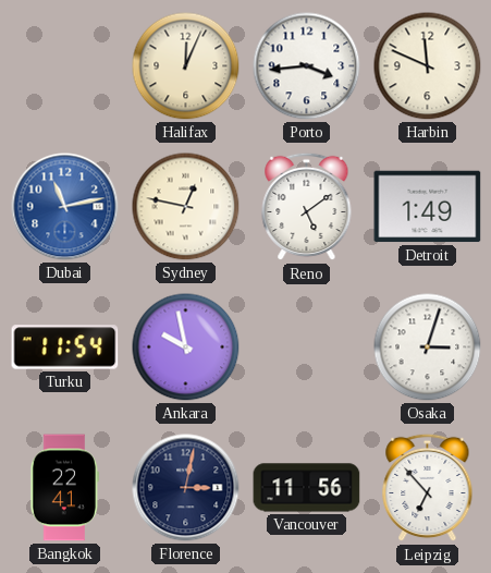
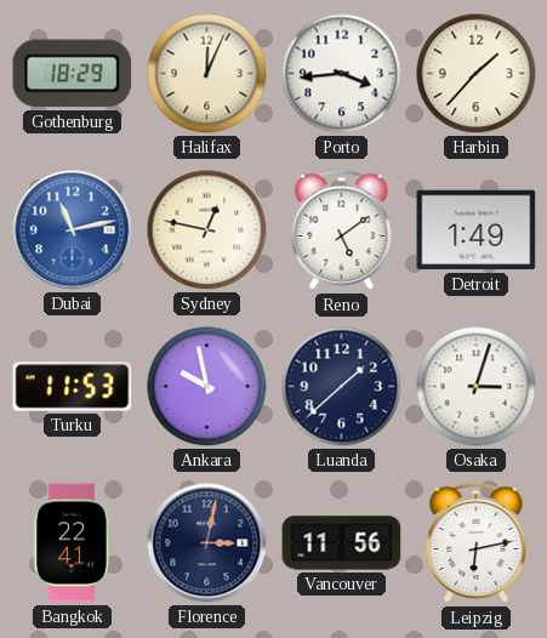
Gothenburg: none -> 18:29
Harbin: 11:49 -> 1:37
Turku: 11:54 -> 11:53
Luanda: none -> 1:38
Leipzig: 6:53 -> 6:13
